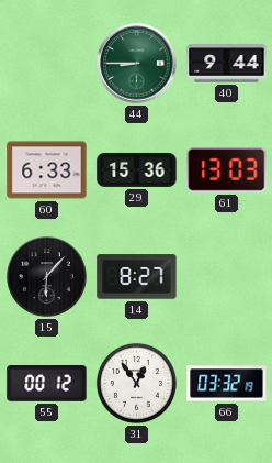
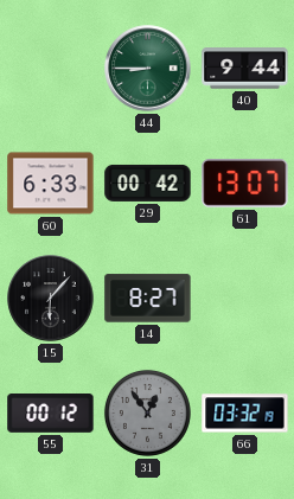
29: 15:36 -> 00:42
61: 13:03 -> 13:07
31 dial: white -> grey
